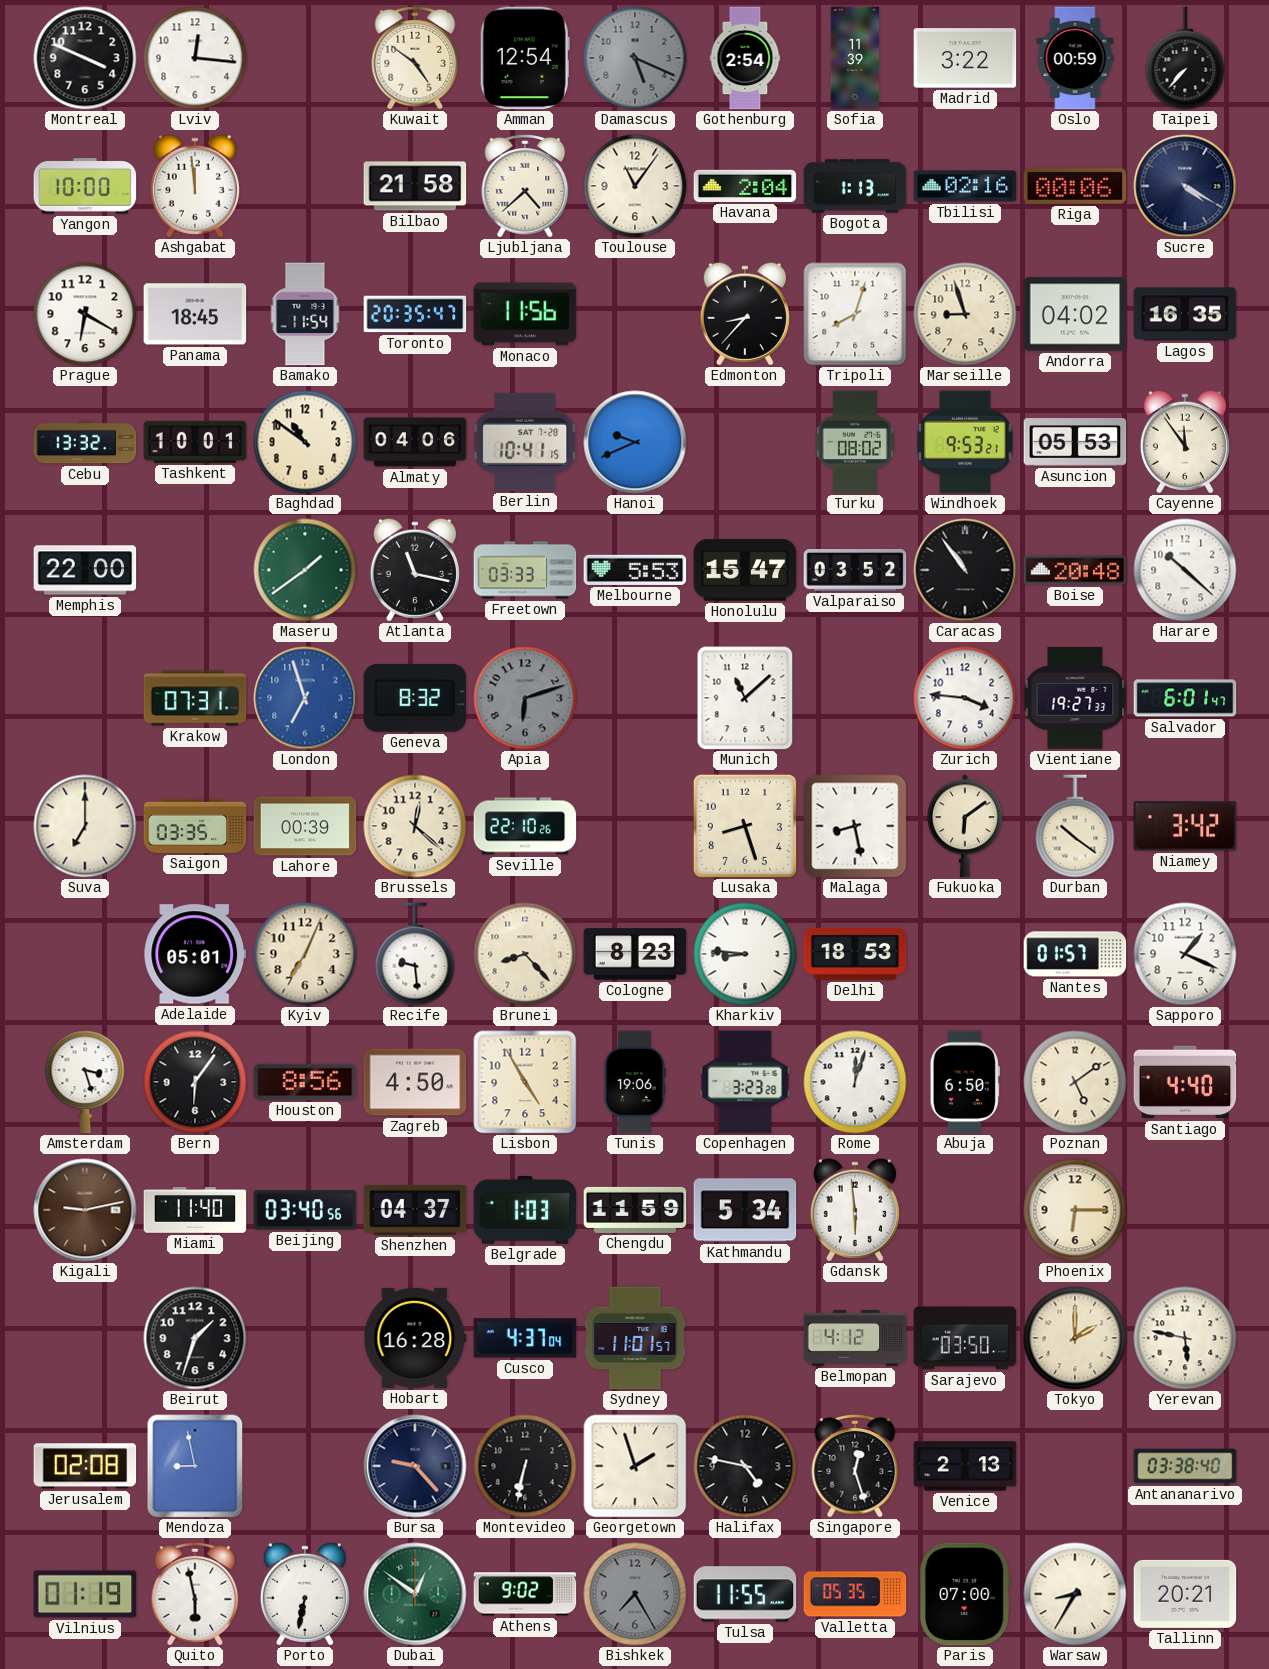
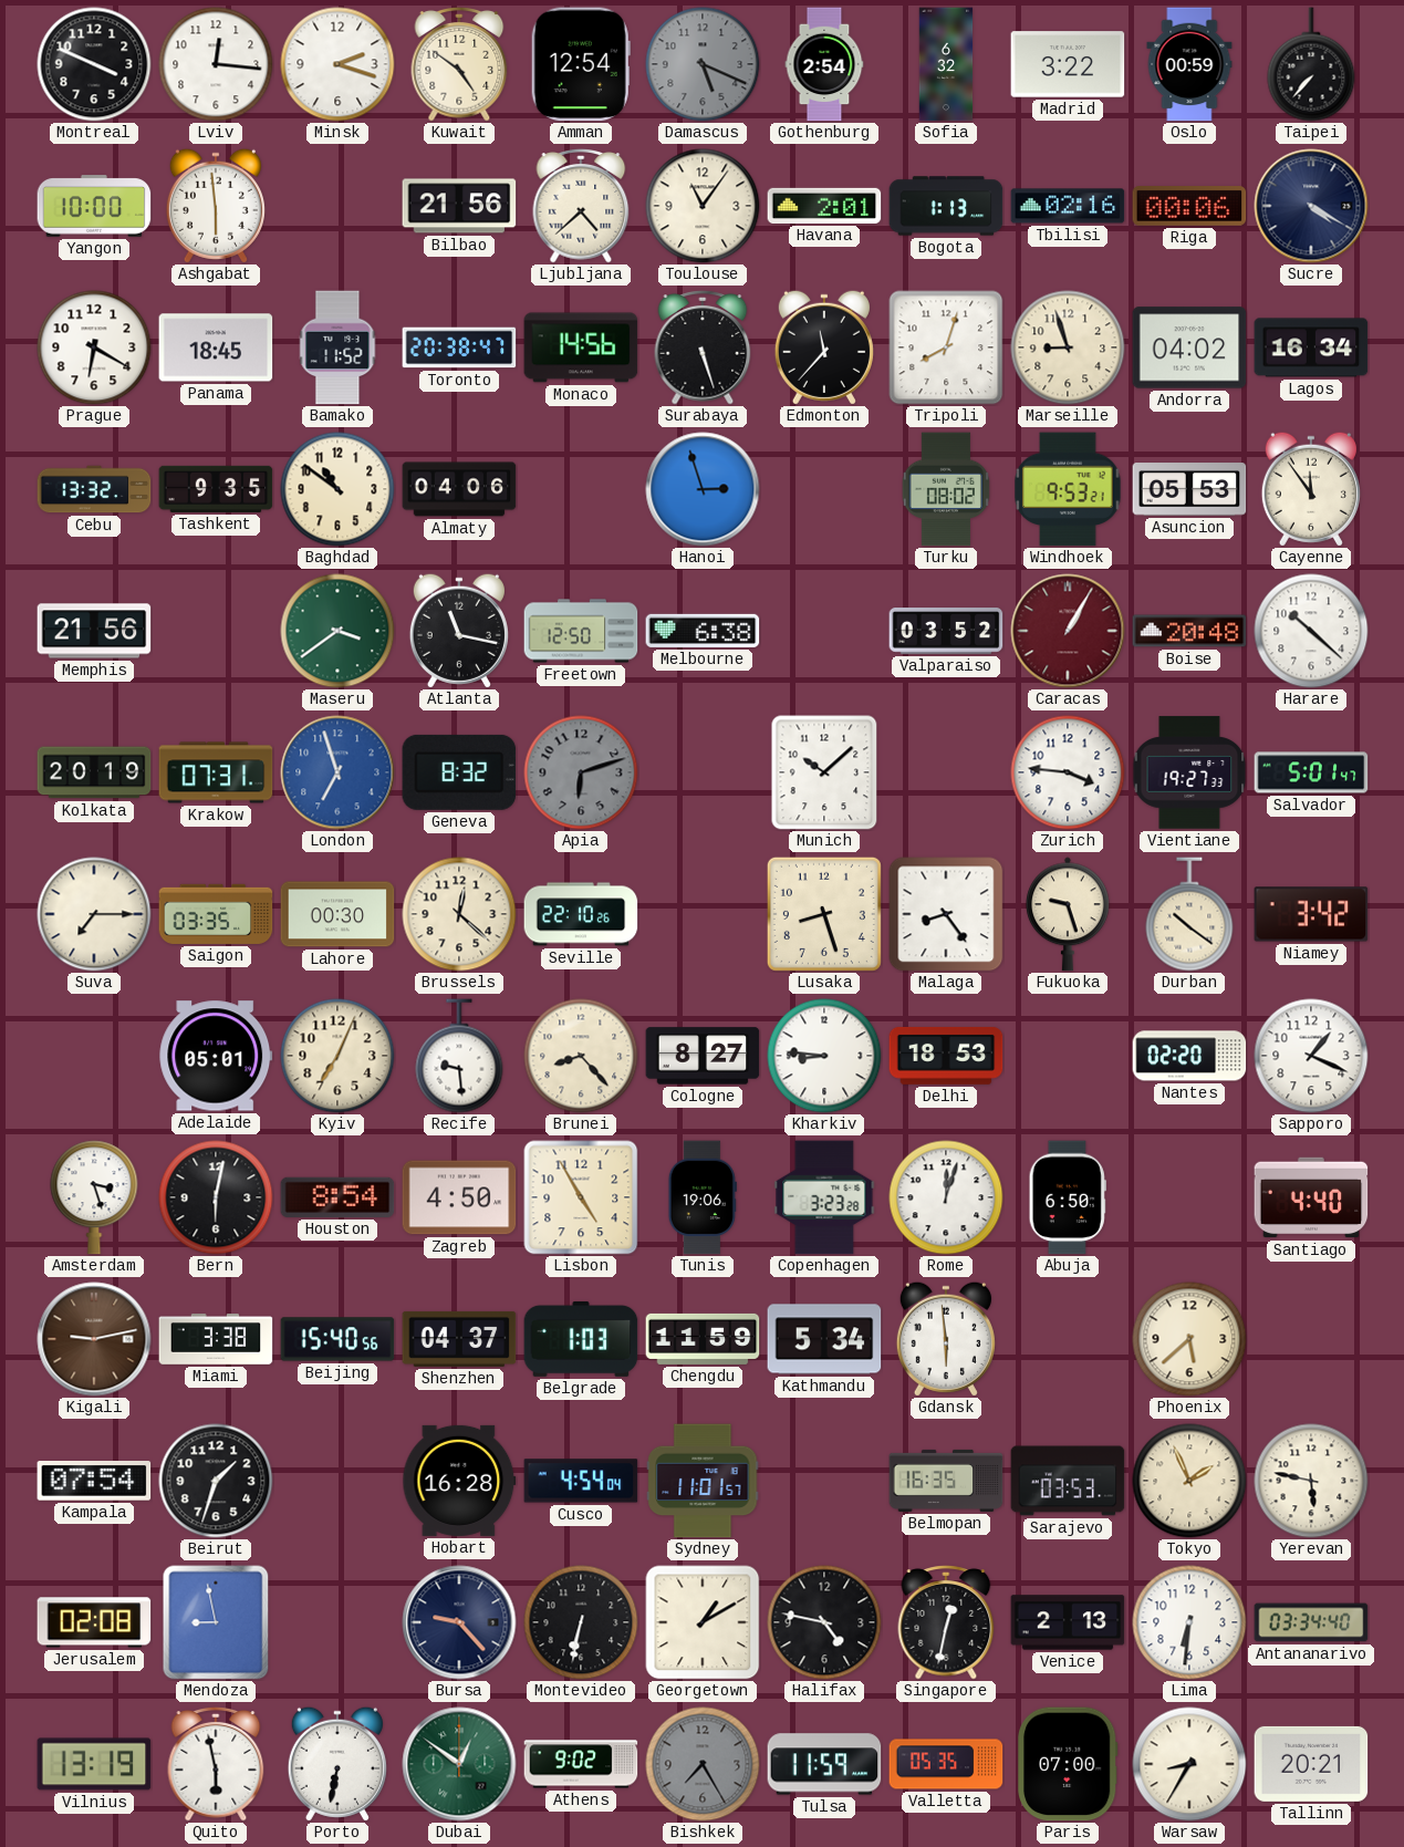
Minsk: none -> 2:18
Sofia: 11:39 -> 6:32
Ashgabat: 11:59 -> 5:59
Bilbao: 21:58 -> 21:56
Havana: 2:04 -> 2:01
Bamako: 11:54 -> 11:52
Toronto: 20:35 -> 20:38
Monaco: 11:56 -> 14:56
Surabaya: none -> 5:27
Edmonton: 8:37 -> 11:37
Lagos: 16:35 -> 16:34
Tashkent: 10:01 -> 9:35
Berlin: 10:41 -> none
Hanoi: 9:41 -> 2:57
Memphis: 22:00 -> 21:56
Maseru: 1:39 -> 3:39
Freetown: 03:33 -> 12:50
Melbourne: 5:53 -> 6:38
Honolulu: 15:47 -> none
Caracas: 10:54 -> 1:05
Caracas dial: black -> burgundy
Kolkata: none -> 20:19
Munich: 11:08 -> 10:08
Salvador: 6:01 -> 5:01
Suva: 7:00 -> 7:15
Lahore: 00:39 -> 00:30
Malaga: 8:28 -> 8:24
Fukuoka: 6:09 -> 9:27
Cologne: 8:23 -> 8:27
Nantes: 01:57 -> 02:20
Bern: 6:06 -> 6:02
Houston: 8:56 -> 8:54
Poznan: 5:09 -> none
Miami: 11:40 -> 3:38
Beijing: 03:40 -> 15:40
Phoenix: 6:15 -> 5:38
Kampala: none -> 07:54
Cusco: 4:37 -> 4:54
Belmopan: 4:12 -> 16:35
Sarajevo: 03:50 -> 03:53
Tokyo: 2:00 -> 1:56
Georgetown: 1:57 -> 1:10
Singapore: 12:27 -> 12:32
Lima: none -> 6:31
Antananarivo: 03:38 -> 03:34
Vilnius: 01:19 -> 13:19
Tulsa: 11:55 -> 11:59
